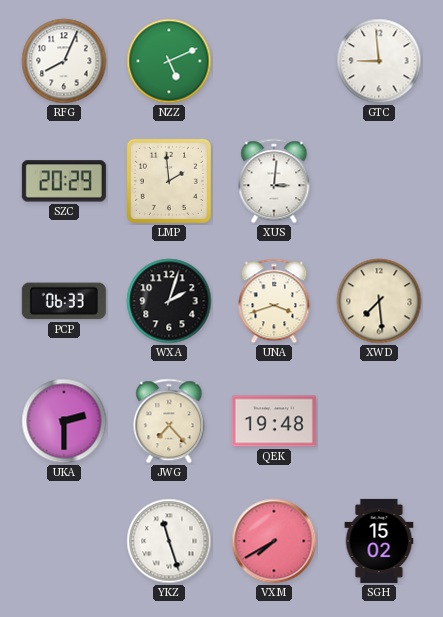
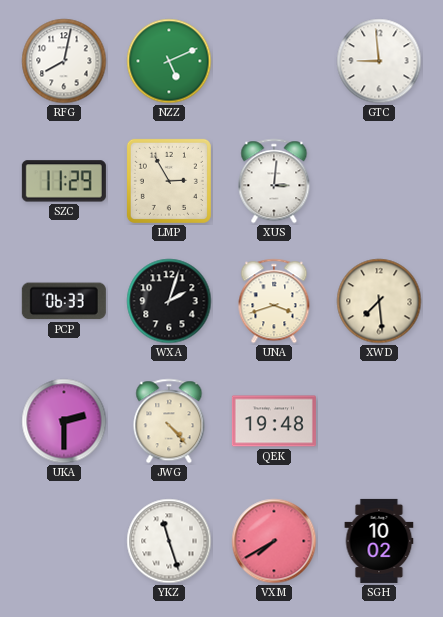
RFG: 8:04 -> 8:02
SZC: 20:29 -> 11:29
LMP: 1:59 -> 2:55
JWG: 7:23 -> 4:23
SGH: 15:02 -> 10:02
